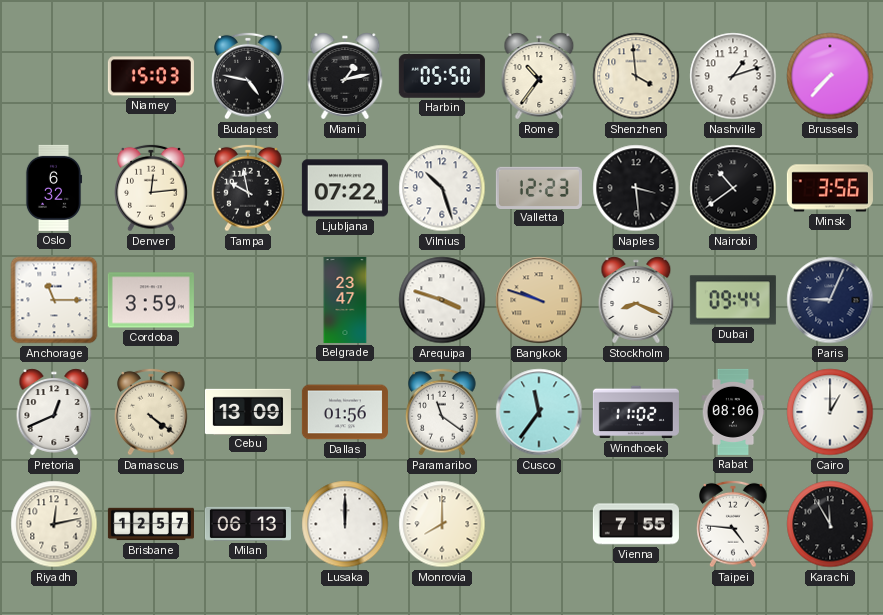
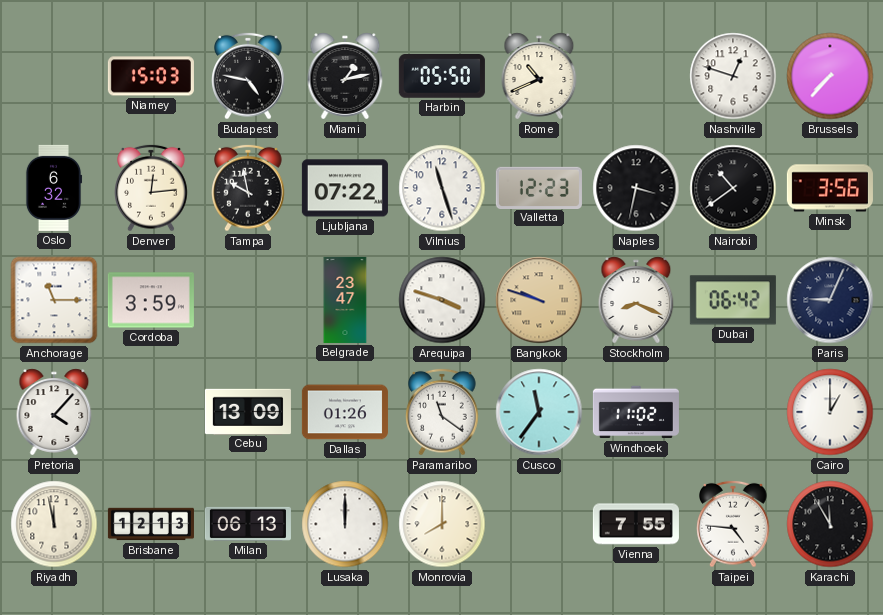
Rome: 10:36 -> 10:41
Shenzhen: 3:59 -> none
Nashville: 1:12 -> 12:48
Vilnius: 10:27 -> 11:27
Naples: 3:29 -> 3:32
Dubai: 09:44 -> 06:42
Pretoria: 12:41 -> 4:07
Damascus: 4:21 -> none
Dallas: 01:56 -> 01:26
Rabat: 08:06 -> none
Riyadh: 12:13 -> 11:58
Brisbane: 12:57 -> 12:13
